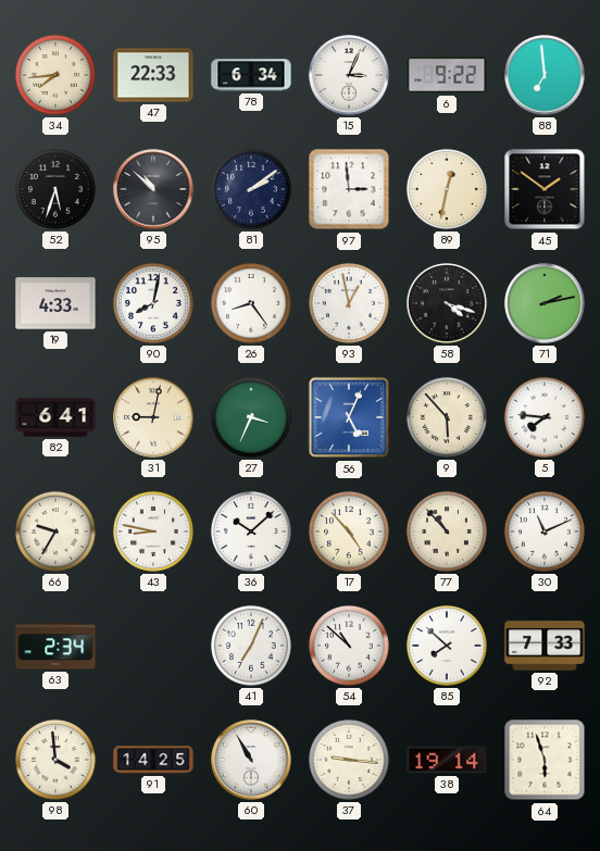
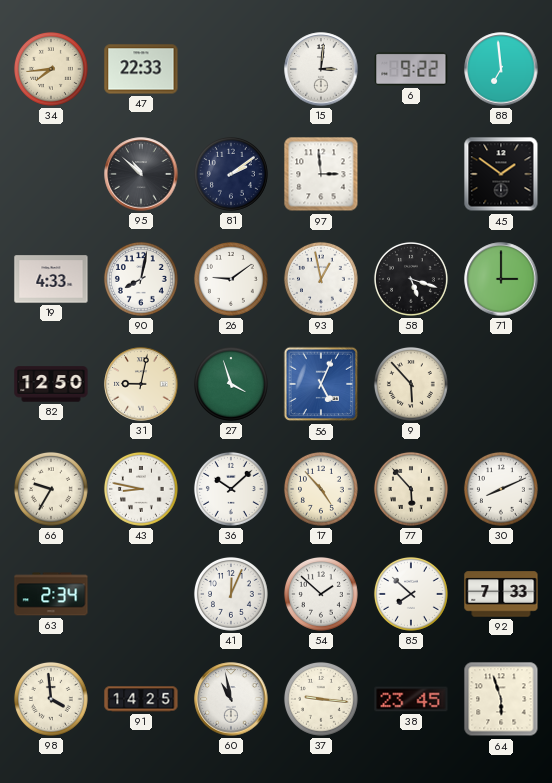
78: 6:34 -> none
15: 3:04 -> 3:01
52: 5:33 -> none
89: 12:32 -> none
26: 8:24 -> 9:09
58: 4:18 -> 5:18
71: 2:13 -> 3:00
82: 6:41 -> 12:50
27: 3:34 -> 3:57
5: 7:46 -> none
77: 10:53 -> 5:53
30: 11:11 -> 8:11
41: 7:04 -> 12:04
54: 10:52 -> 1:52
60: 10:55 -> 10:58
38: 19:14 -> 23:45
